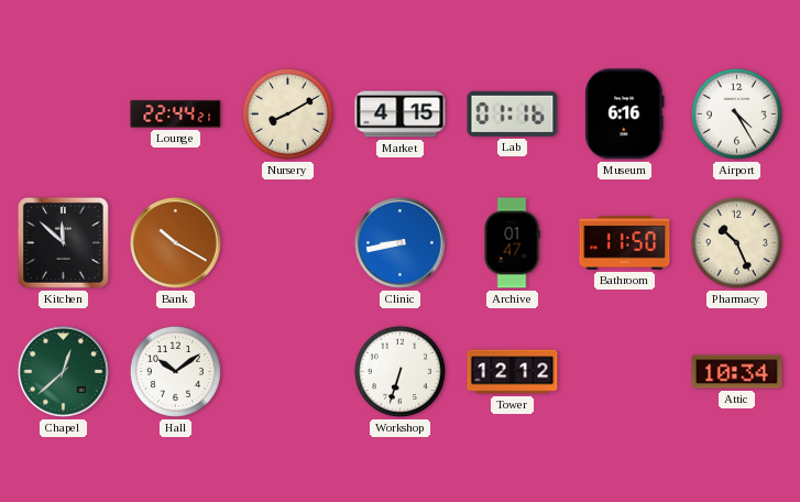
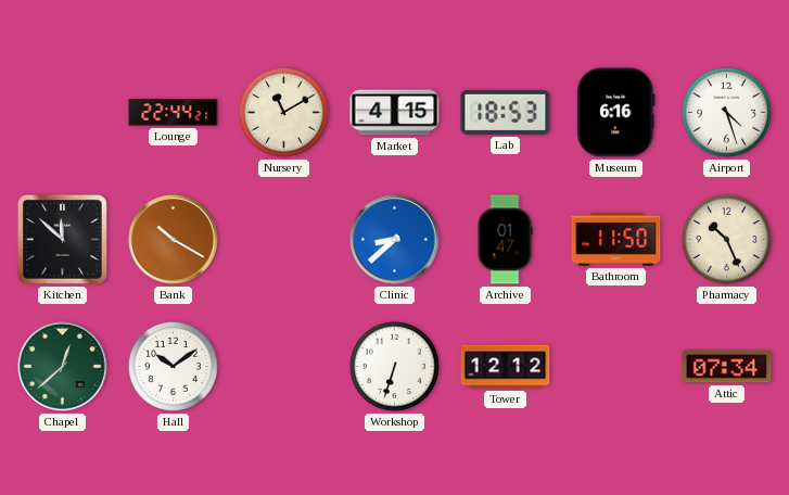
Nursery: 8:10 -> 11:10
Lab: 01:16 -> 18:53
Airport: 4:25 -> 4:27
Clinic: 8:43 -> 8:38
Attic: 10:34 -> 07:34
